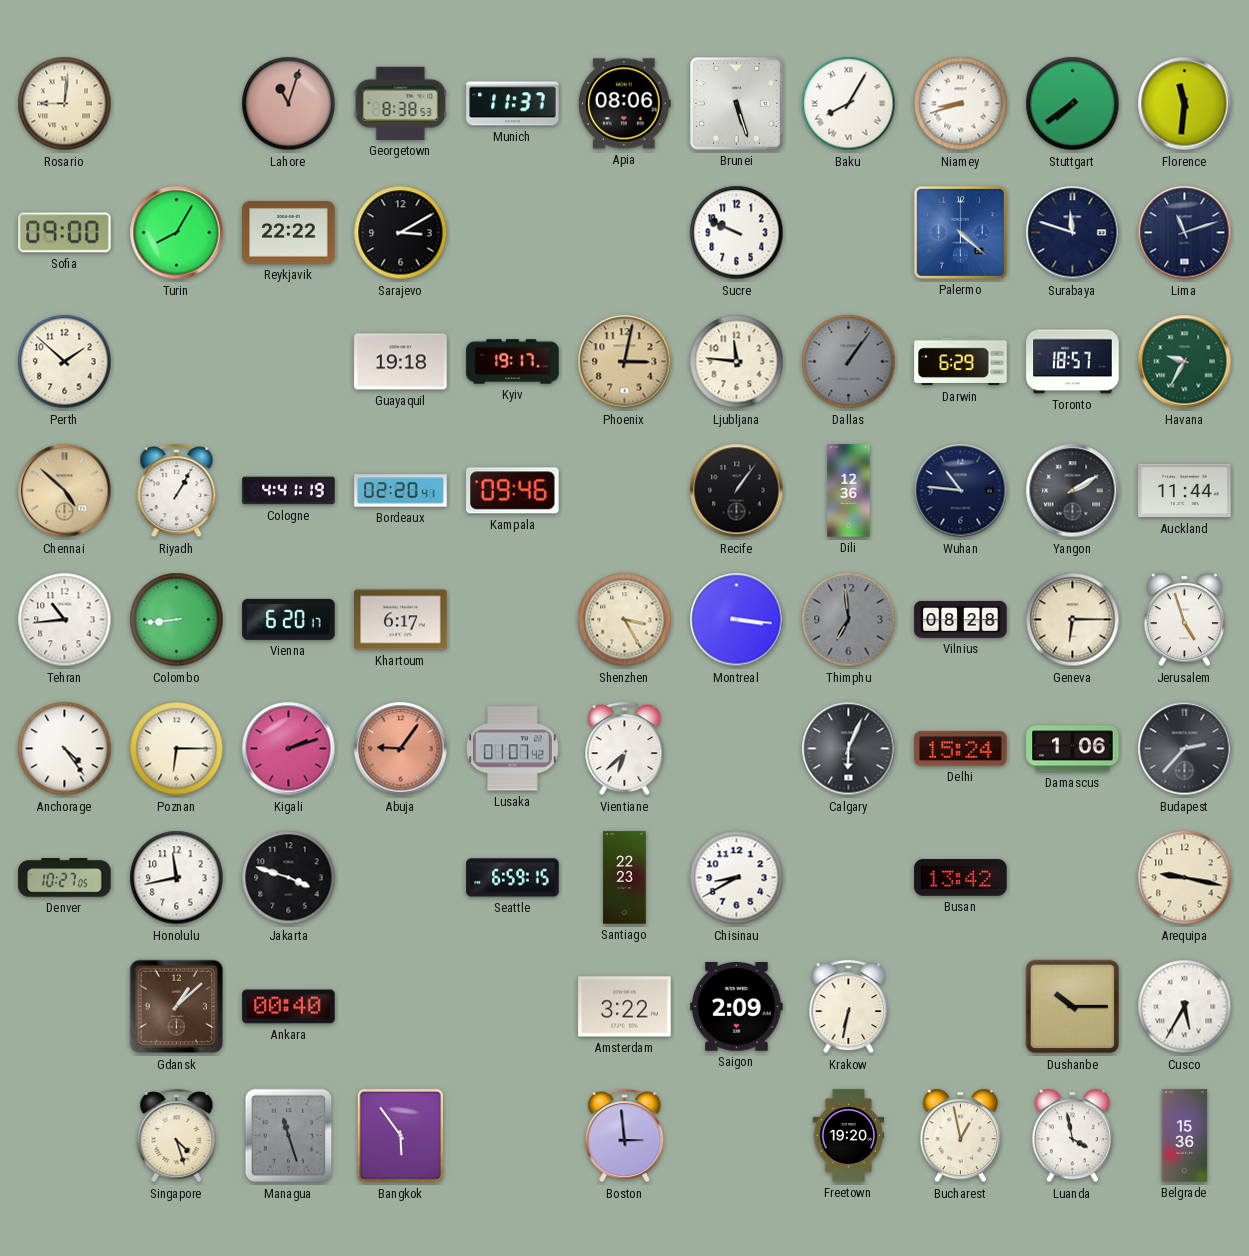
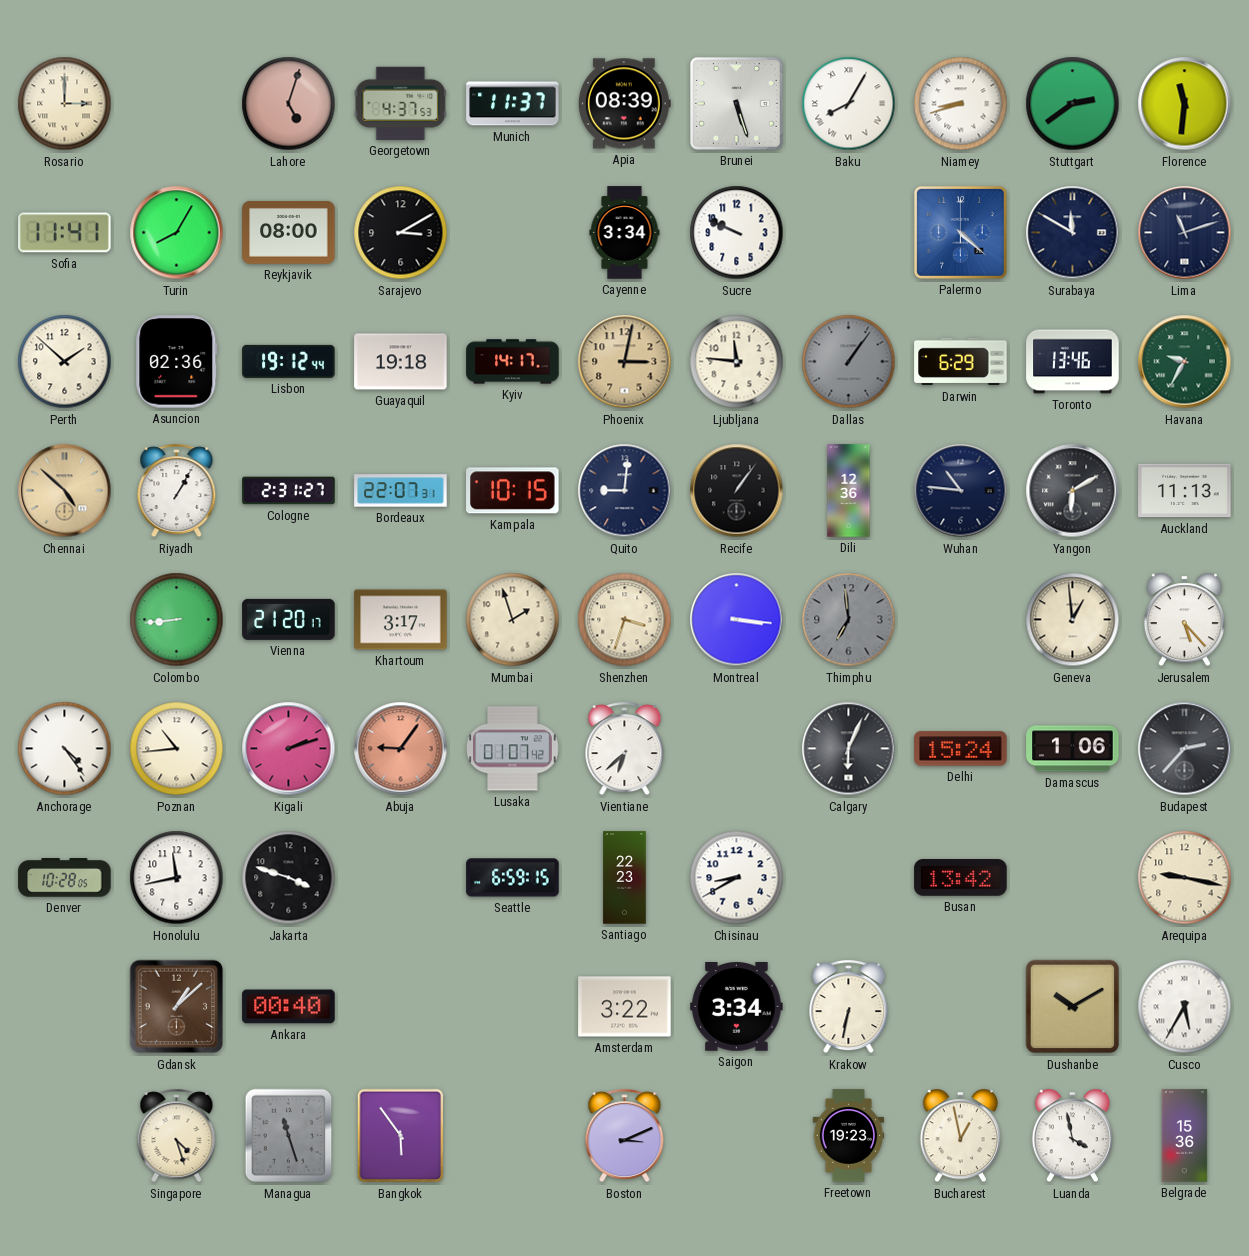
Rosario: 9:01 -> 3:00
Lahore: 11:03 -> 5:03
Georgetown: 8:38 -> 4:37
Apia: 08:06 -> 08:39
Stuttgart: 7:39 -> 2:39
Sofia: 09:00 -> 11:41
Reykjavik: 22:22 -> 08:00
Cayenne: none -> 3:34
Surabaya: 11:48 -> 11:50
Asuncion: none -> 02:36
Lisbon: none -> 19:12
Kyiv: 19:17 -> 14:17
Toronto: 18:57 -> 13:46
Cologne: 4:41 -> 2:31
Bordeaux: 02:20 -> 22:07
Kampala: 09:46 -> 10:15
Quito: none -> 9:01
Yangon: 2:10 -> 6:10
Auckland: 11:44 -> 11:13
Tehran: 10:44 -> none
Vienna: 6:20 -> 21:20
Khartoum: 6:17 -> 3:17
Mumbai: none -> 1:57
Shenzhen: 3:25 -> 3:33
Vilnius: 08:28 -> none
Geneva: 6:15 -> 12:59
Jerusalem: 4:57 -> 5:23
Poznan: 6:15 -> 10:44
Denver: 10:27 -> 10:28
Saigon: 2:09 -> 3:34
Dushanbe: 10:15 -> 10:10
Boston: 2:59 -> 3:11
Freetown: 19:20 -> 19:23
